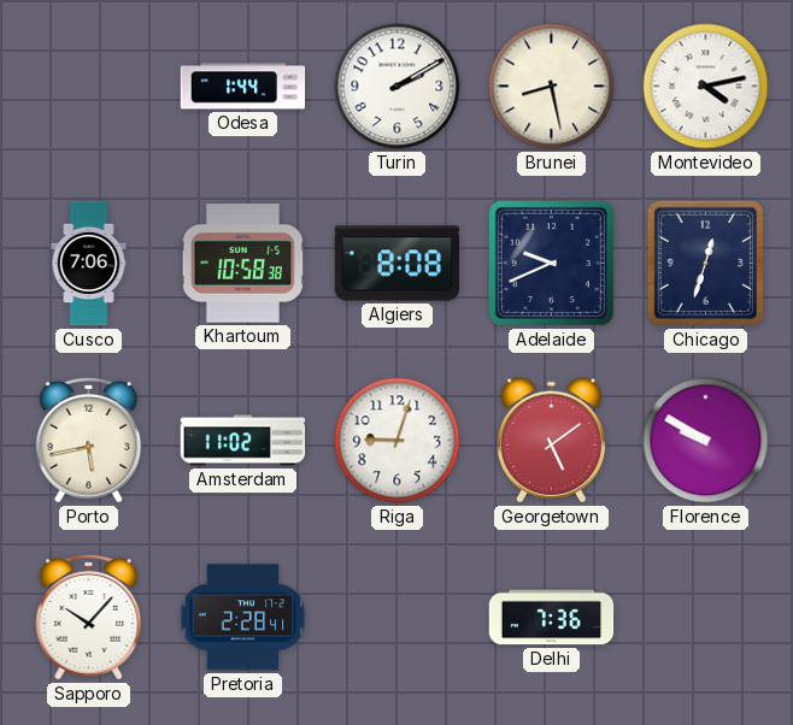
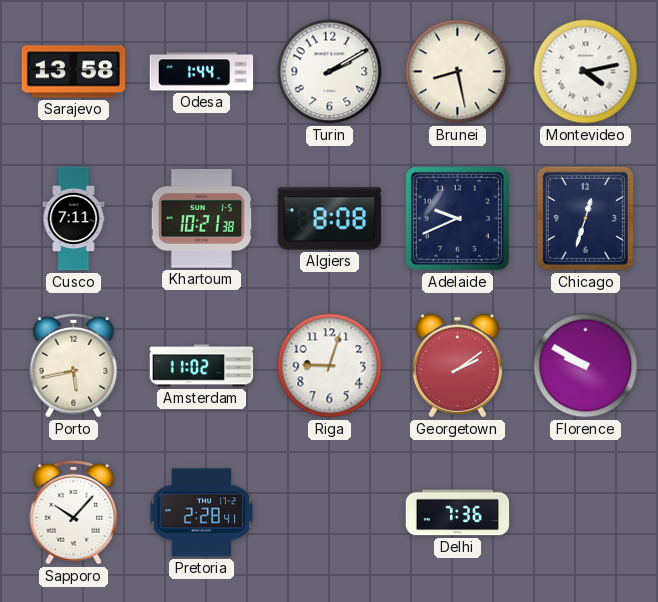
Sarajevo: none -> 13:58
Cusco: 7:06 -> 7:11
Khartoum: 10:58 -> 10:21
Georgetown: 5:09 -> 2:09
